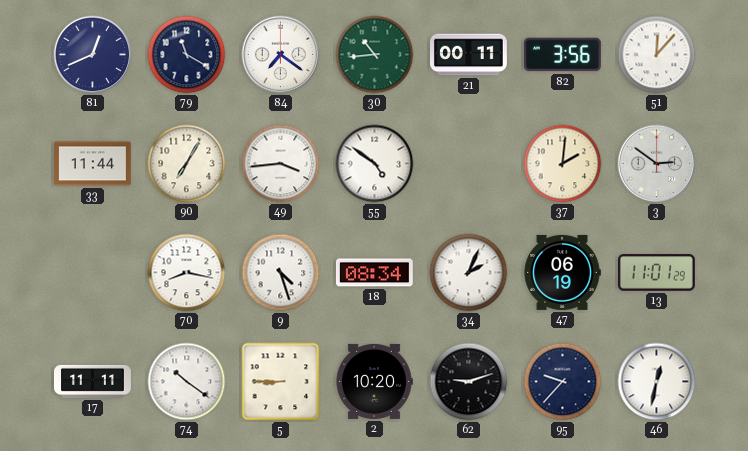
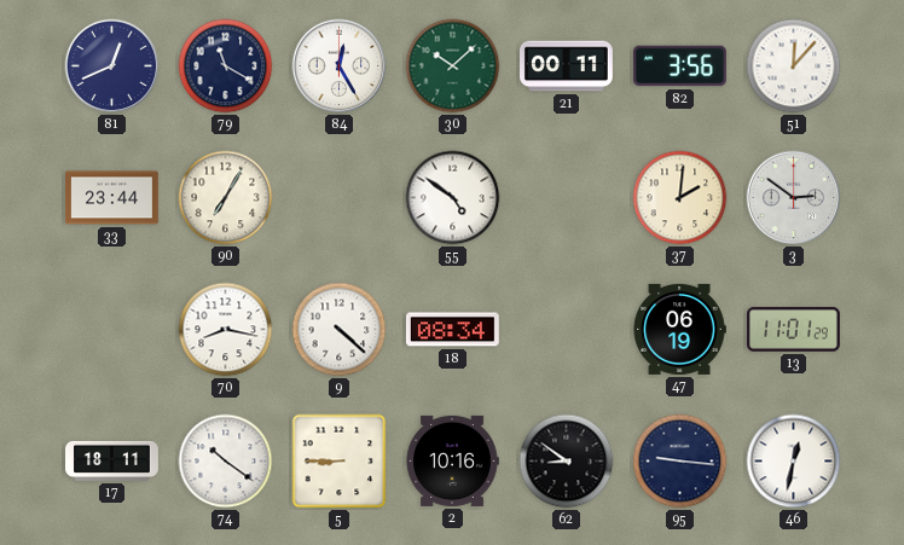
84: 7:21 -> 12:25
30: 10:44 -> 10:08
33: 11:44 -> 23:44
49: 3:44 -> none
9: 4:27 -> 4:22
34: 2:04 -> none
17: 11:11 -> 18:11
2: 10:20 -> 10:16
62: 9:12 -> 8:51
95: 9:37 -> 9:16
